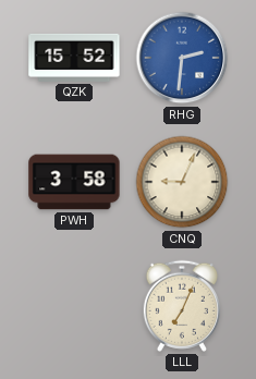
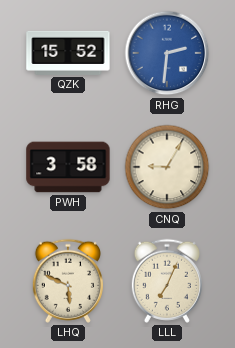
CNQ: 9:04 -> 9:05
LHQ: none -> 5:49
